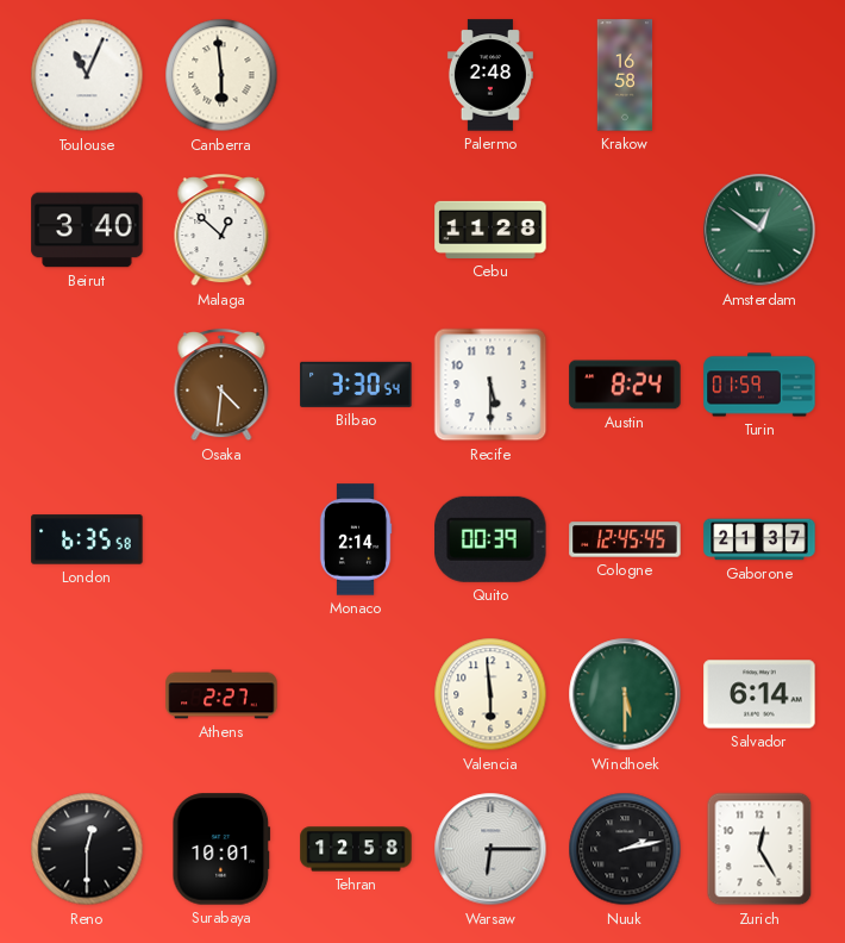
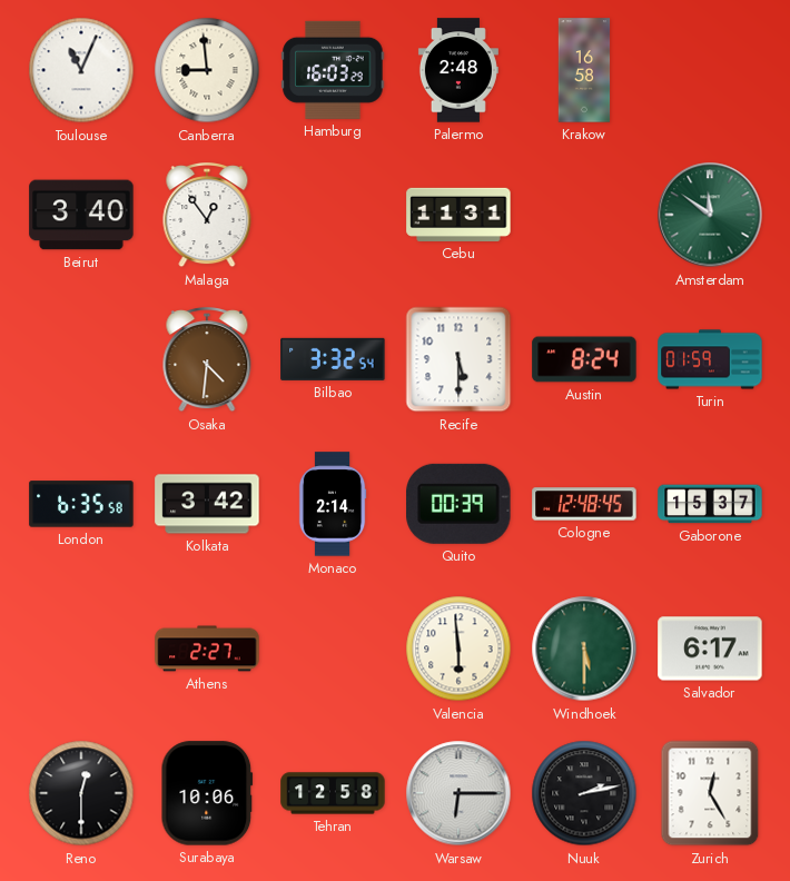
Canberra: 5:59 -> 8:59
Hamburg: none -> 16:03
Malaga: 12:52 -> 12:54
Cebu: 11:28 -> 11:31
Amsterdam: 12:51 -> 11:51
Bilbao: 3:30 -> 3:32
Kolkata: none -> 3:42
Cologne: 12:45 -> 12:48
Gaborone: 21:37 -> 15:37
Salvador: 6:14 -> 6:17
Surabaya: 10:01 -> 10:06
